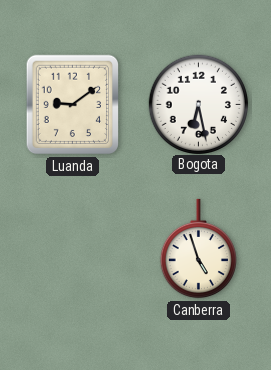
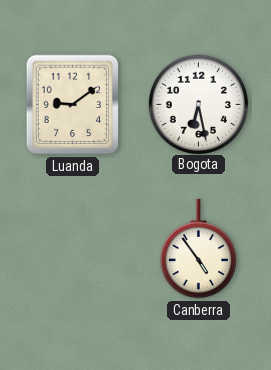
Canberra: 4:57 -> 4:54
